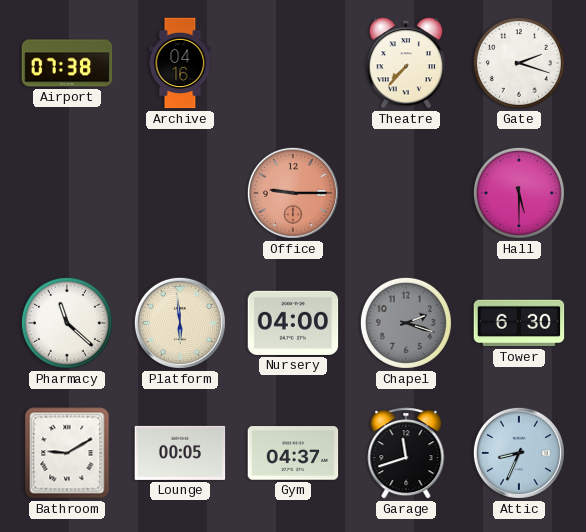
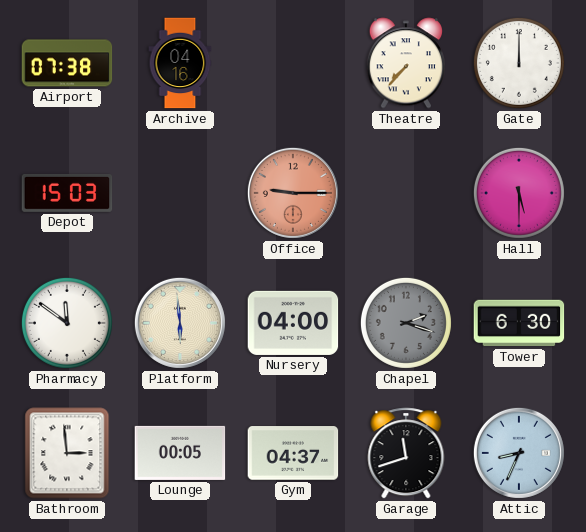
Gate: 2:18 -> 12:00
Depot: none -> 15:03
Pharmacy: 11:22 -> 11:51
Bathroom: 9:10 -> 2:59
